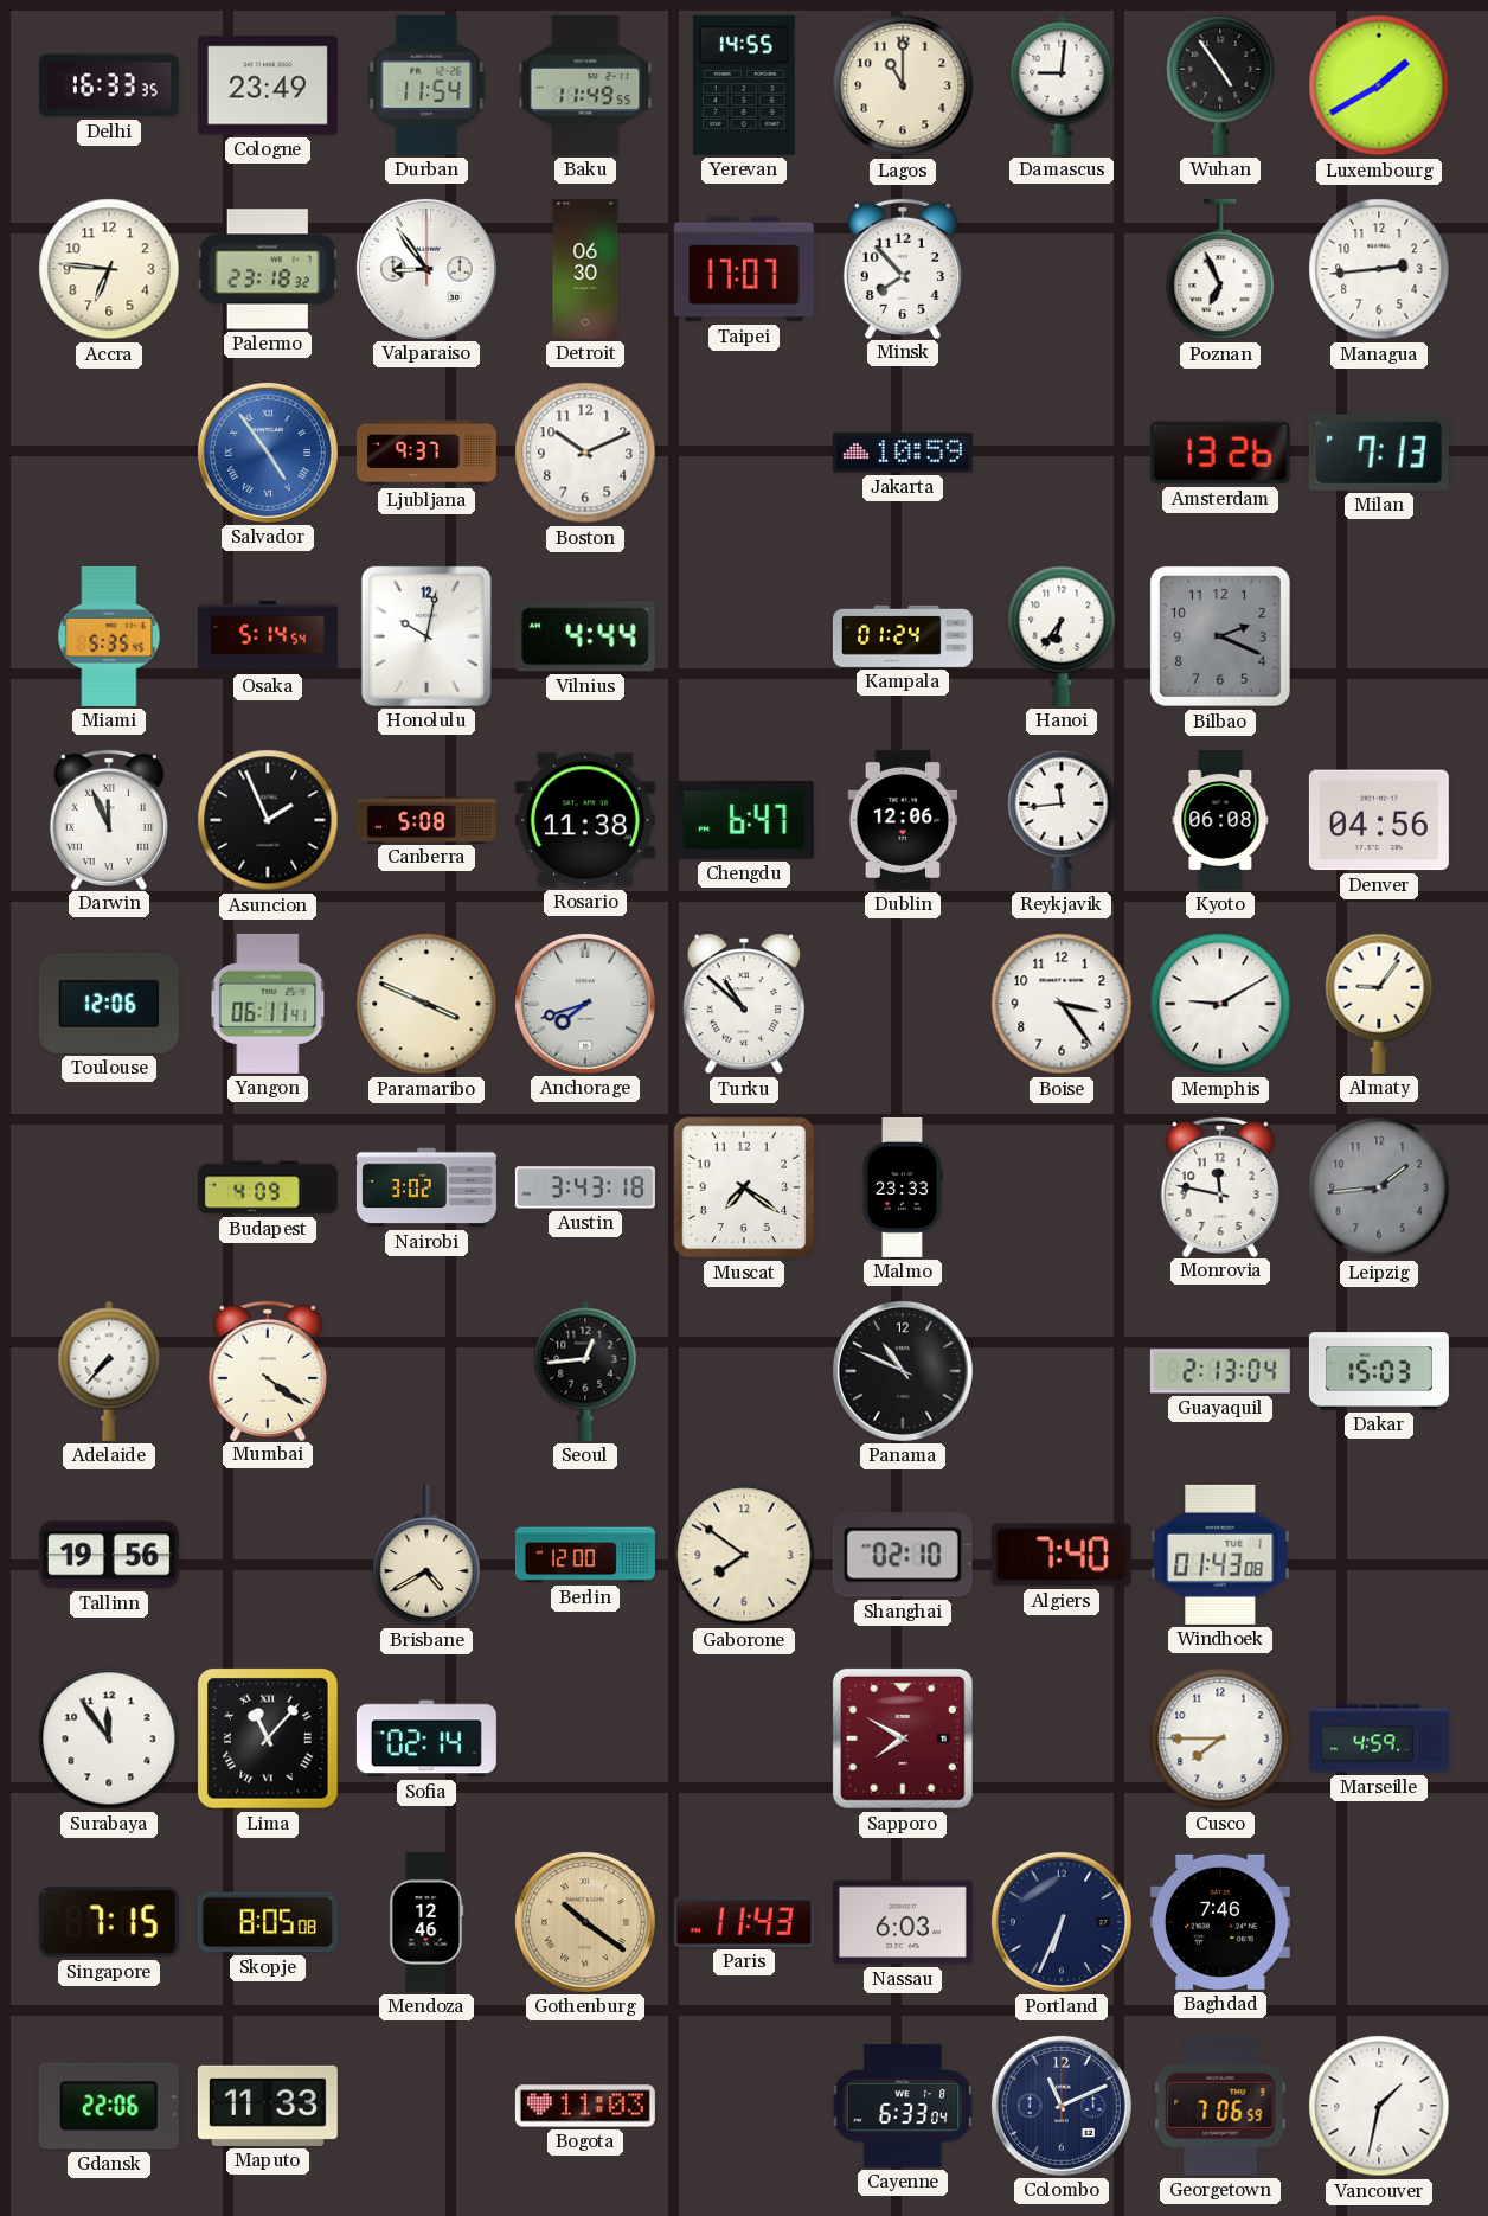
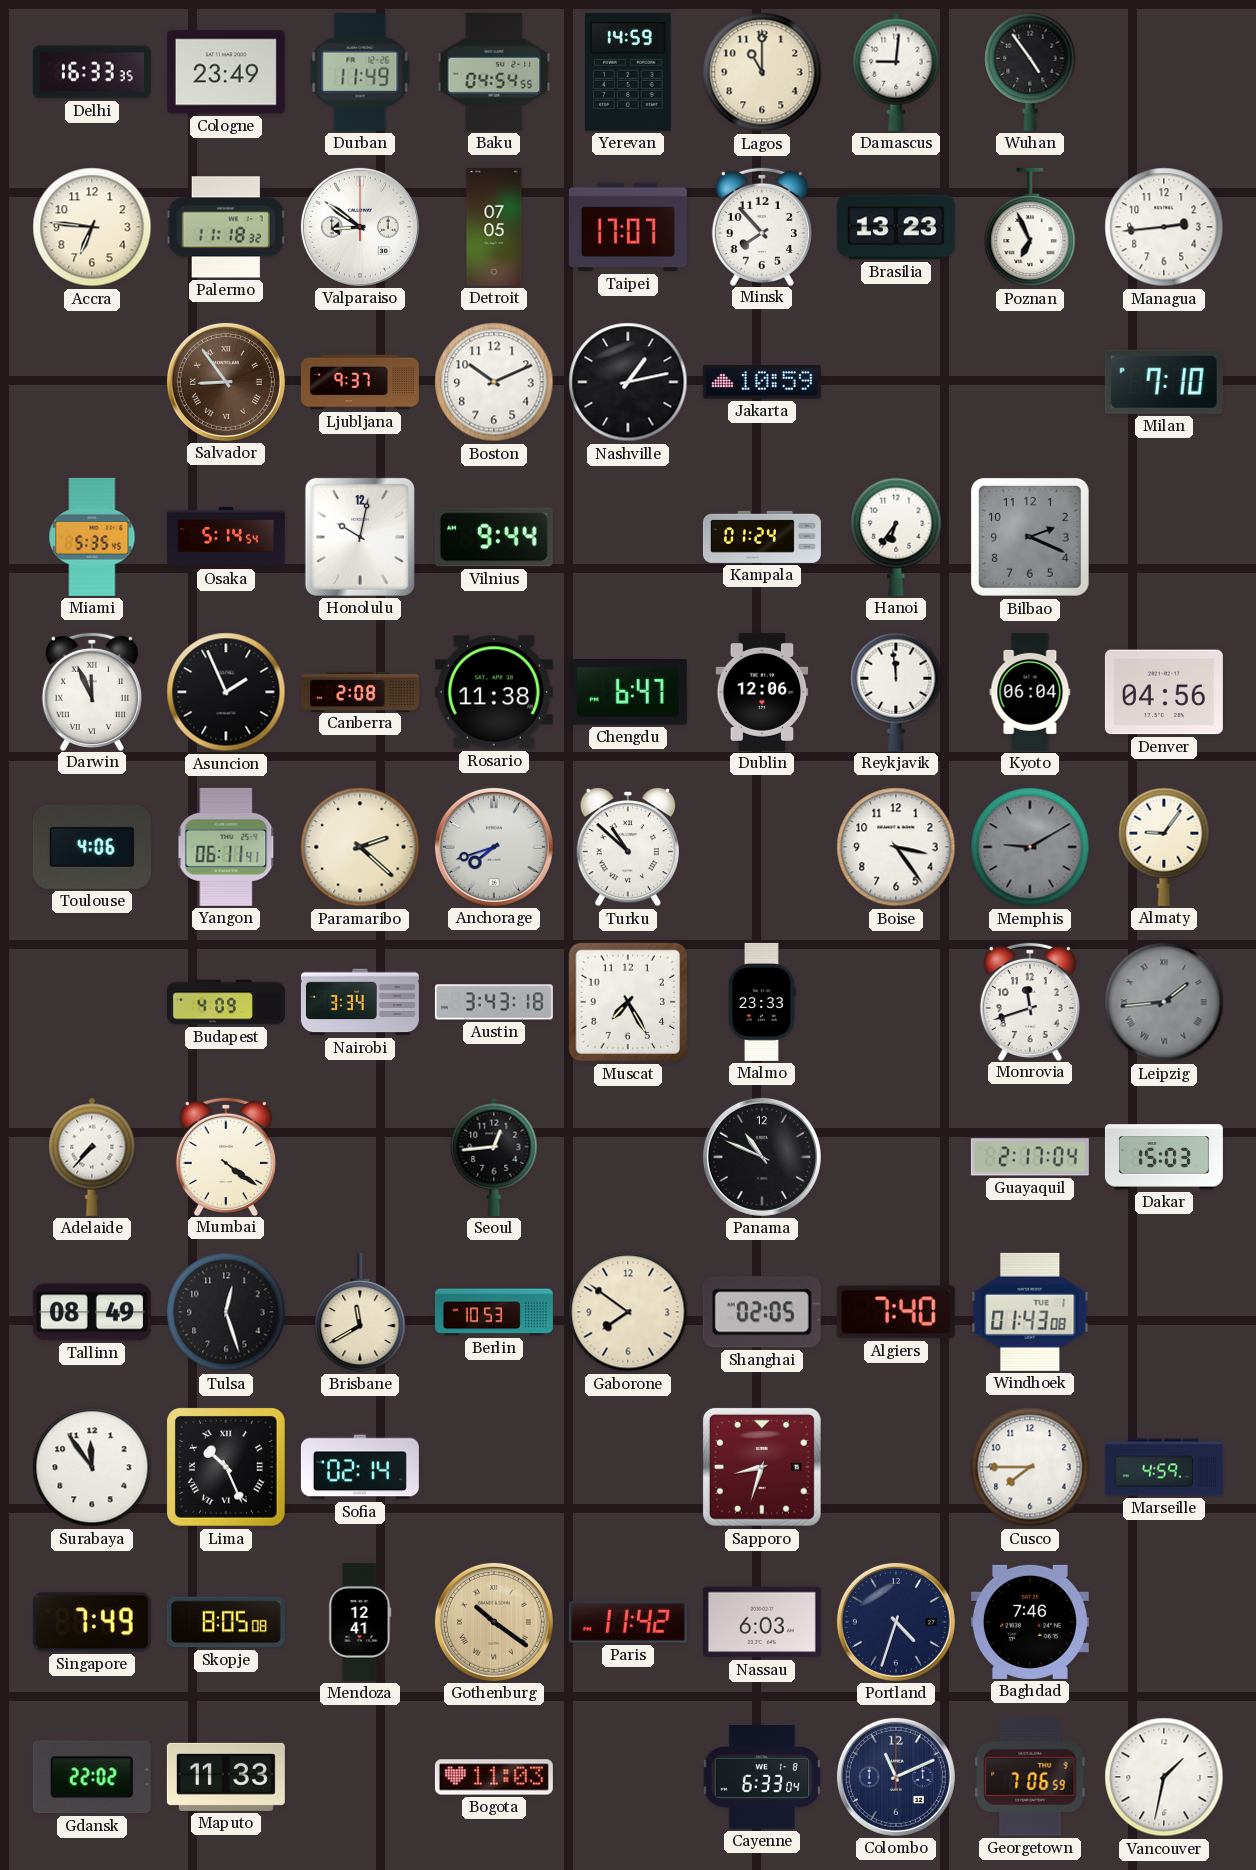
Durban: 11:54 -> 11:49
Baku: 11:49 -> 04:54
Yerevan: 14:55 -> 14:59
Luxembourg: 1:40 -> none
Palermo: 23:18 -> 11:18
Valparaiso: 8:54 -> 8:51
Detroit: 06:30 -> 07:05
Brasilia: none -> 13:23
Salvador: 4:54 -> 8:54
Salvador dial: blue -> brown
Nashville: none -> 1:13
Amsterdam: 13:26 -> none
Milan: 7:13 -> 7:10
Vilnius: 4:44 -> 9:44
Canberra: 5:08 -> 2:08
Reykjavik: 11:44 -> 11:59
Kyoto: 06:08 -> 06:04
Toulouse: 12:06 -> 4:06
Paramaribo: 3:49 -> 2:22
Memphis dial: white -> grey
Nairobi: 3:02 -> 3:34
Muscat: 7:21 -> 7:25
Monrovia: 11:47 -> 11:42
Leipzig numerals: Arabic -> Roman
Guayaquil: 2:13 -> 2:17
Tallinn: 19:56 -> 08:49
Tulsa: none -> 12:27
Brisbane: 4:40 -> 11:40
Berlin: 12:00 -> 10:53
Shanghai: 02:10 -> 02:05
Lima: 11:07 -> 10:26
Sapporo: 7:50 -> 8:33
Singapore: 7:15 -> 7:49
Mendoza: 12:46 -> 12:41
Paris: 11:43 -> 11:42
Portland: 6:34 -> 4:33
Gdansk: 22:06 -> 22:02
